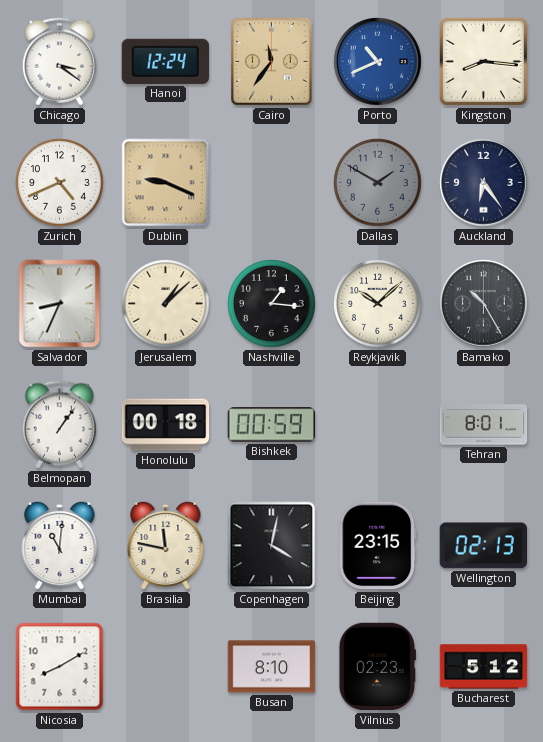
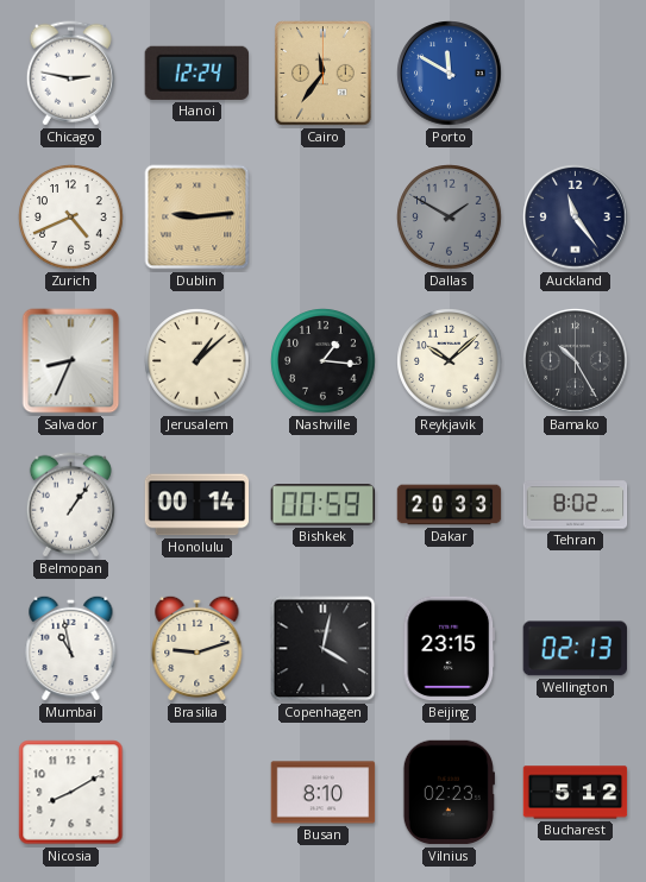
Chicago: 3:21 -> 2:47
Porto: 10:41 -> 11:50
Kingston: 8:16 -> none
Dublin: 9:19 -> 9:14
Auckland: 6:24 -> 11:24
Honolulu: 00:18 -> 00:14
Dakar: none -> 20:33
Tehran: 8:01 -> 8:02
Mumbai: 11:01 -> 10:58
Brasilia: 11:47 -> 9:12
